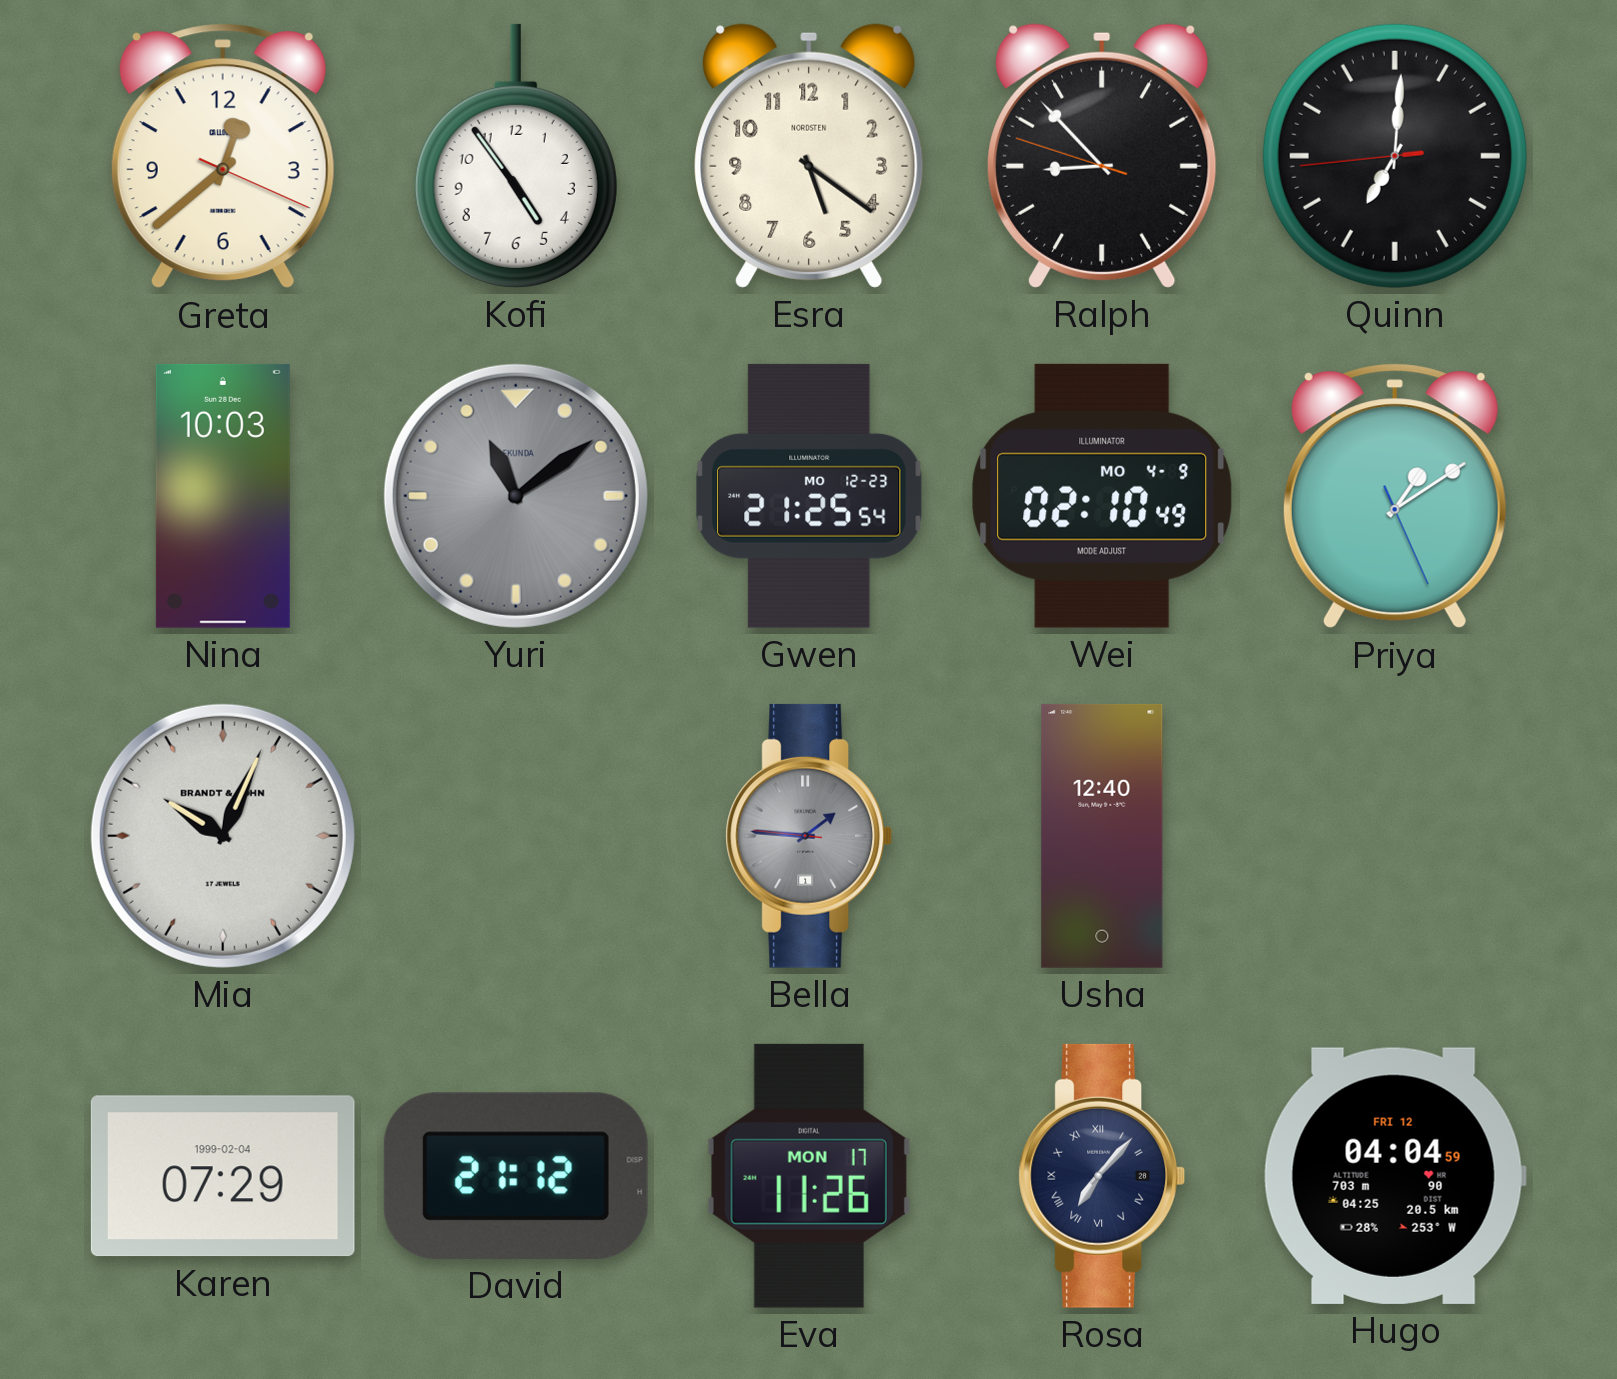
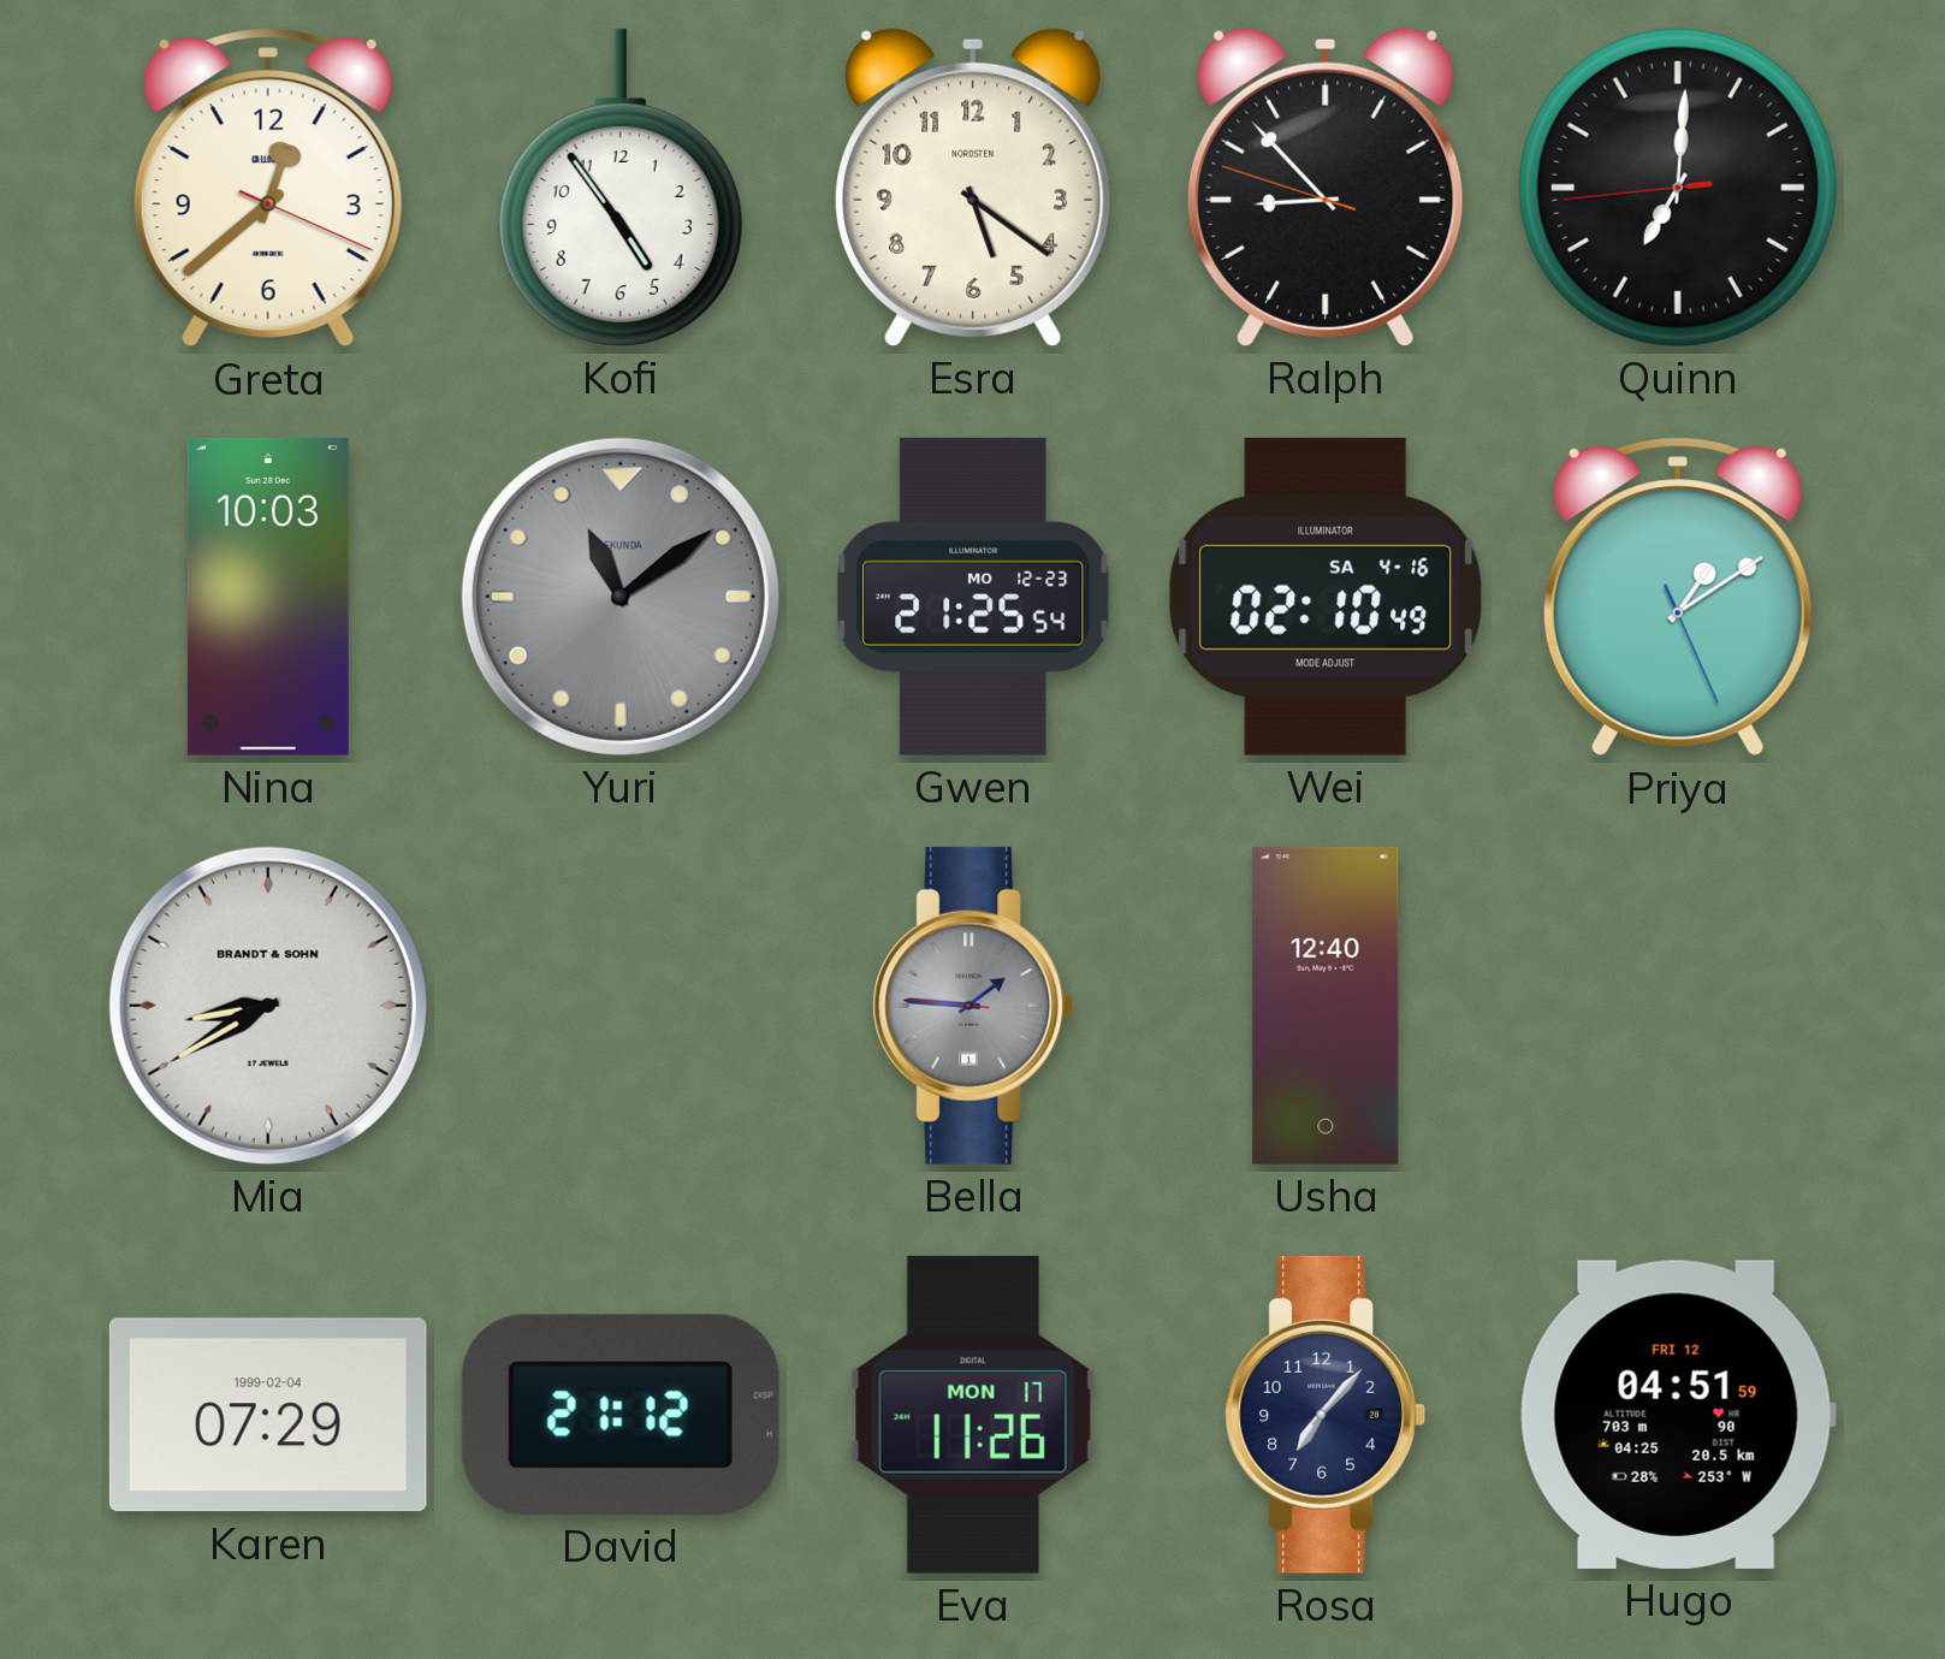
Wei date: MO 4-9 -> SA 4-16
Mia: 10:04 -> 8:40
Rosa numerals: Roman -> Arabic
Hugo: 04:04 -> 04:51
